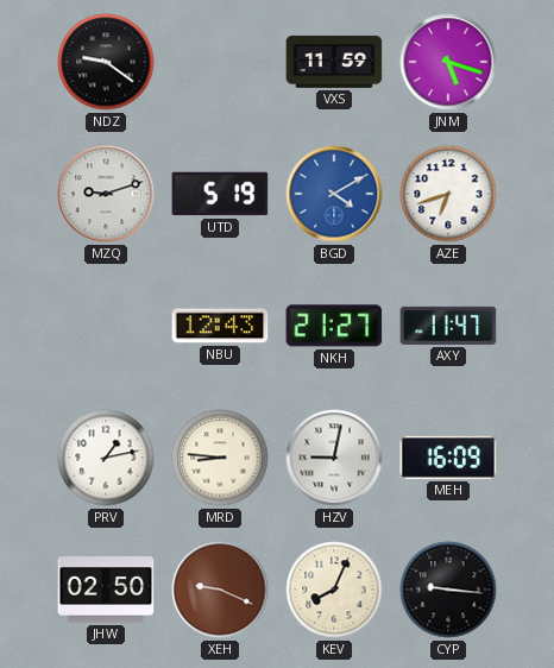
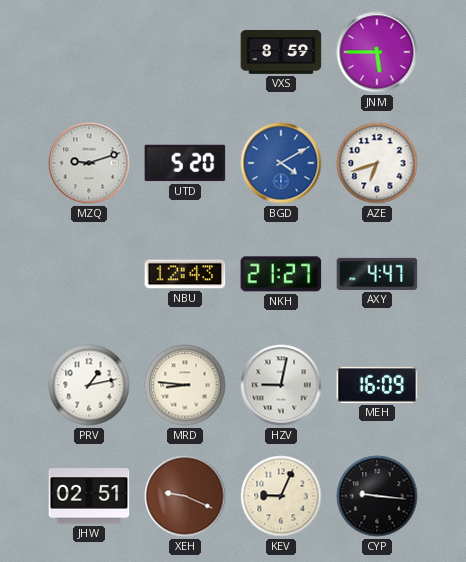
NDZ: 9:21 -> none
VXS: 11:59 -> 8:59
JNM: 5:18 -> 5:45
UTD: 5:19 -> 5:20
AXY: 11:47 -> 4:47
JHW: 02:50 -> 02:51
KEV: 8:04 -> 9:04
